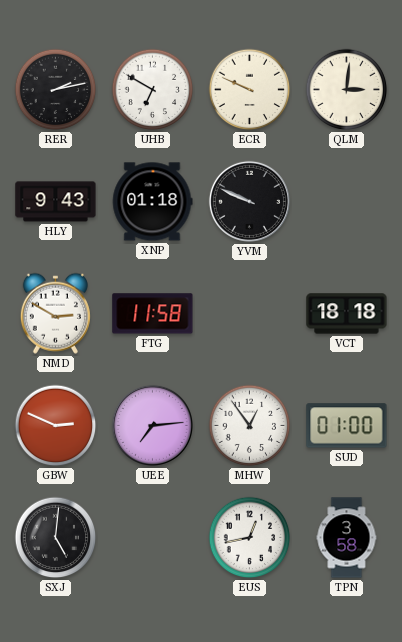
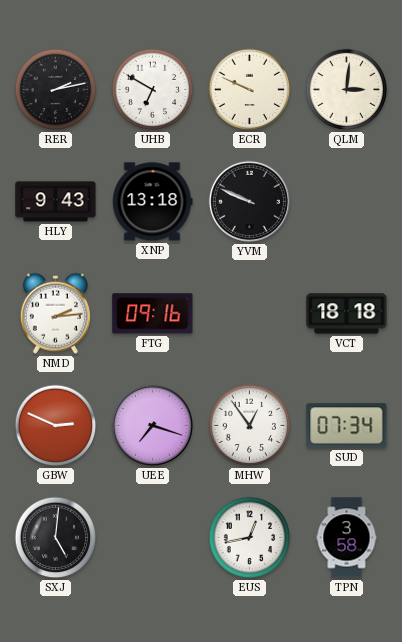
XNP: 01:18 -> 13:18
NMD: 2:50 -> 2:14
FTG: 11:58 -> 09:16
UEE: 7:14 -> 7:18
SUD: 01:00 -> 07:34
